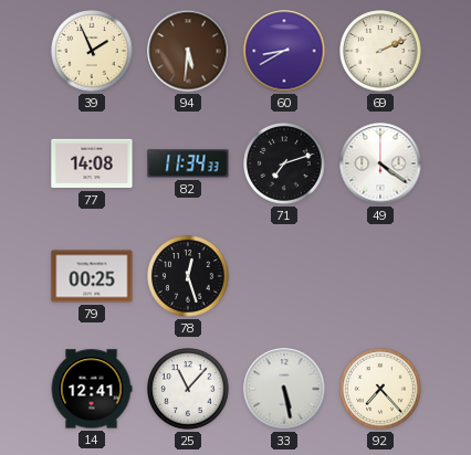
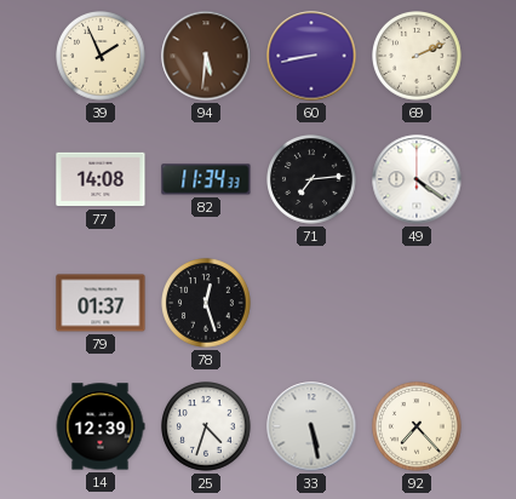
60: 8:40 -> 8:43
71: 7:12 -> 7:14
79: 00:25 -> 01:37
14: 12:41 -> 12:39
25: 11:07 -> 4:33
